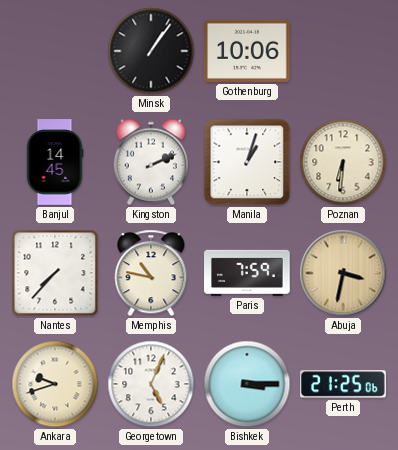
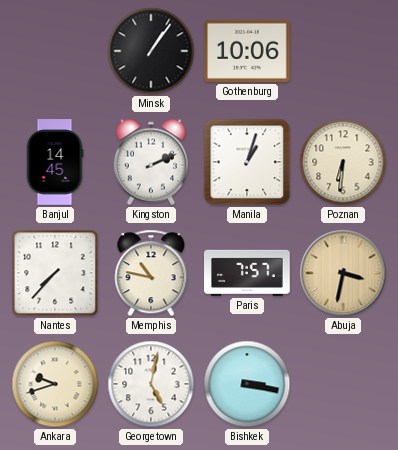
Paris: 7:59 -> 7:57
Georgetown: 5:04 -> 5:02
Bishkek: 3:15 -> 3:17
Perth: 21:25 -> none
